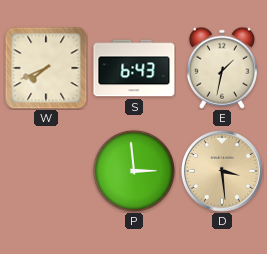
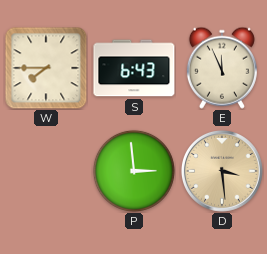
W: 7:41 -> 7:45
E: 1:32 -> 11:56
